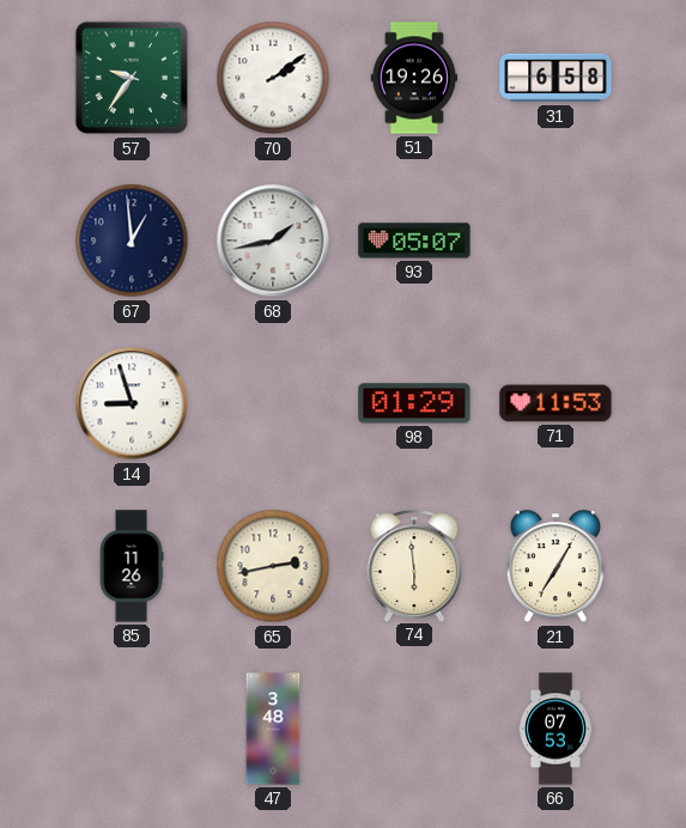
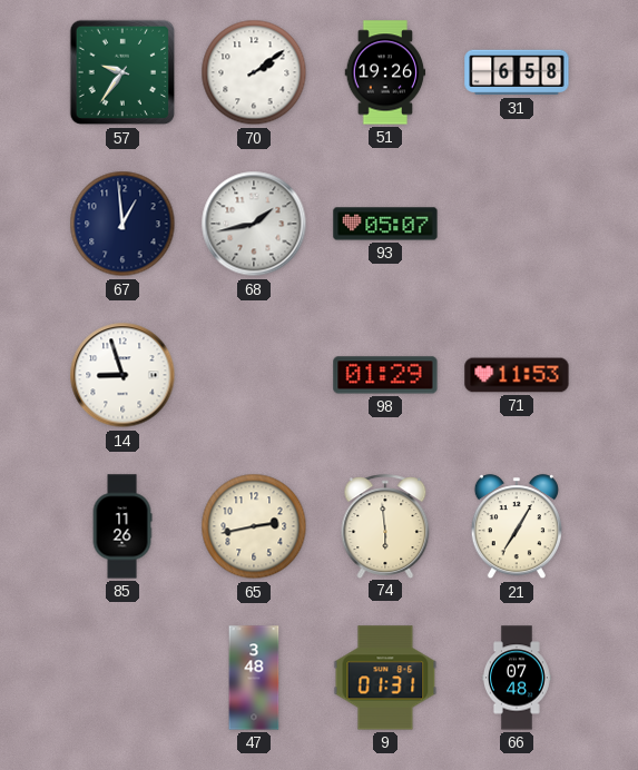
9: none -> 01:31
66: 07:53 -> 07:48
